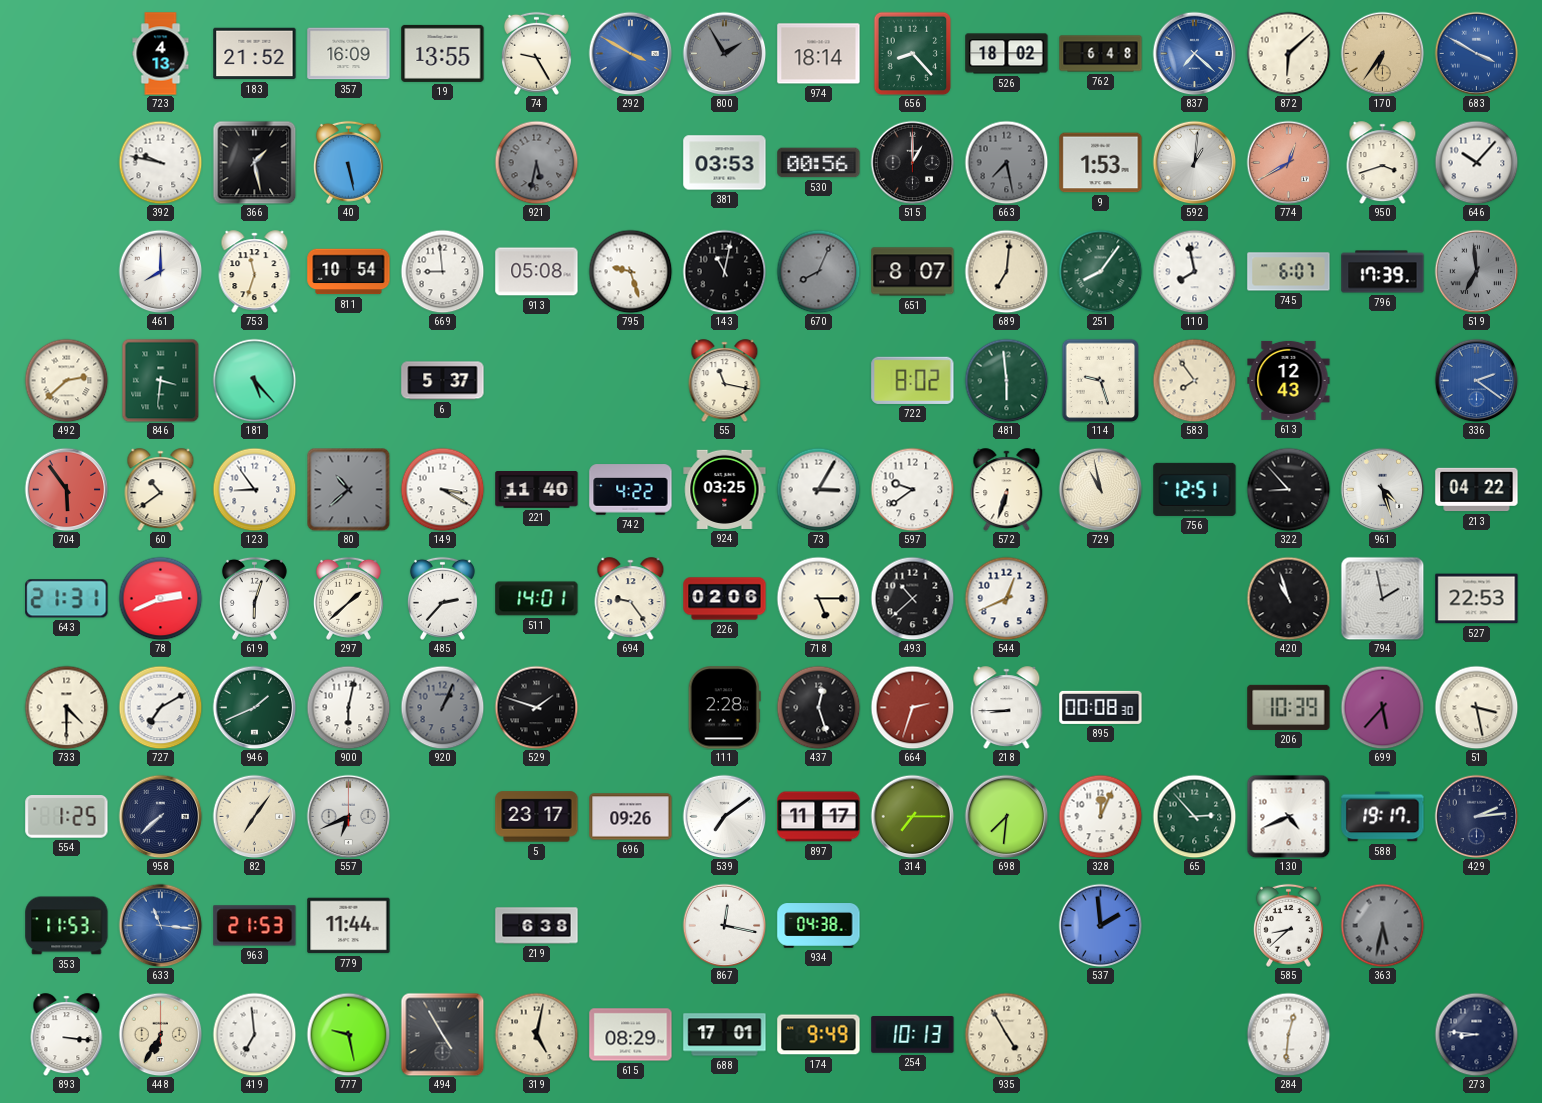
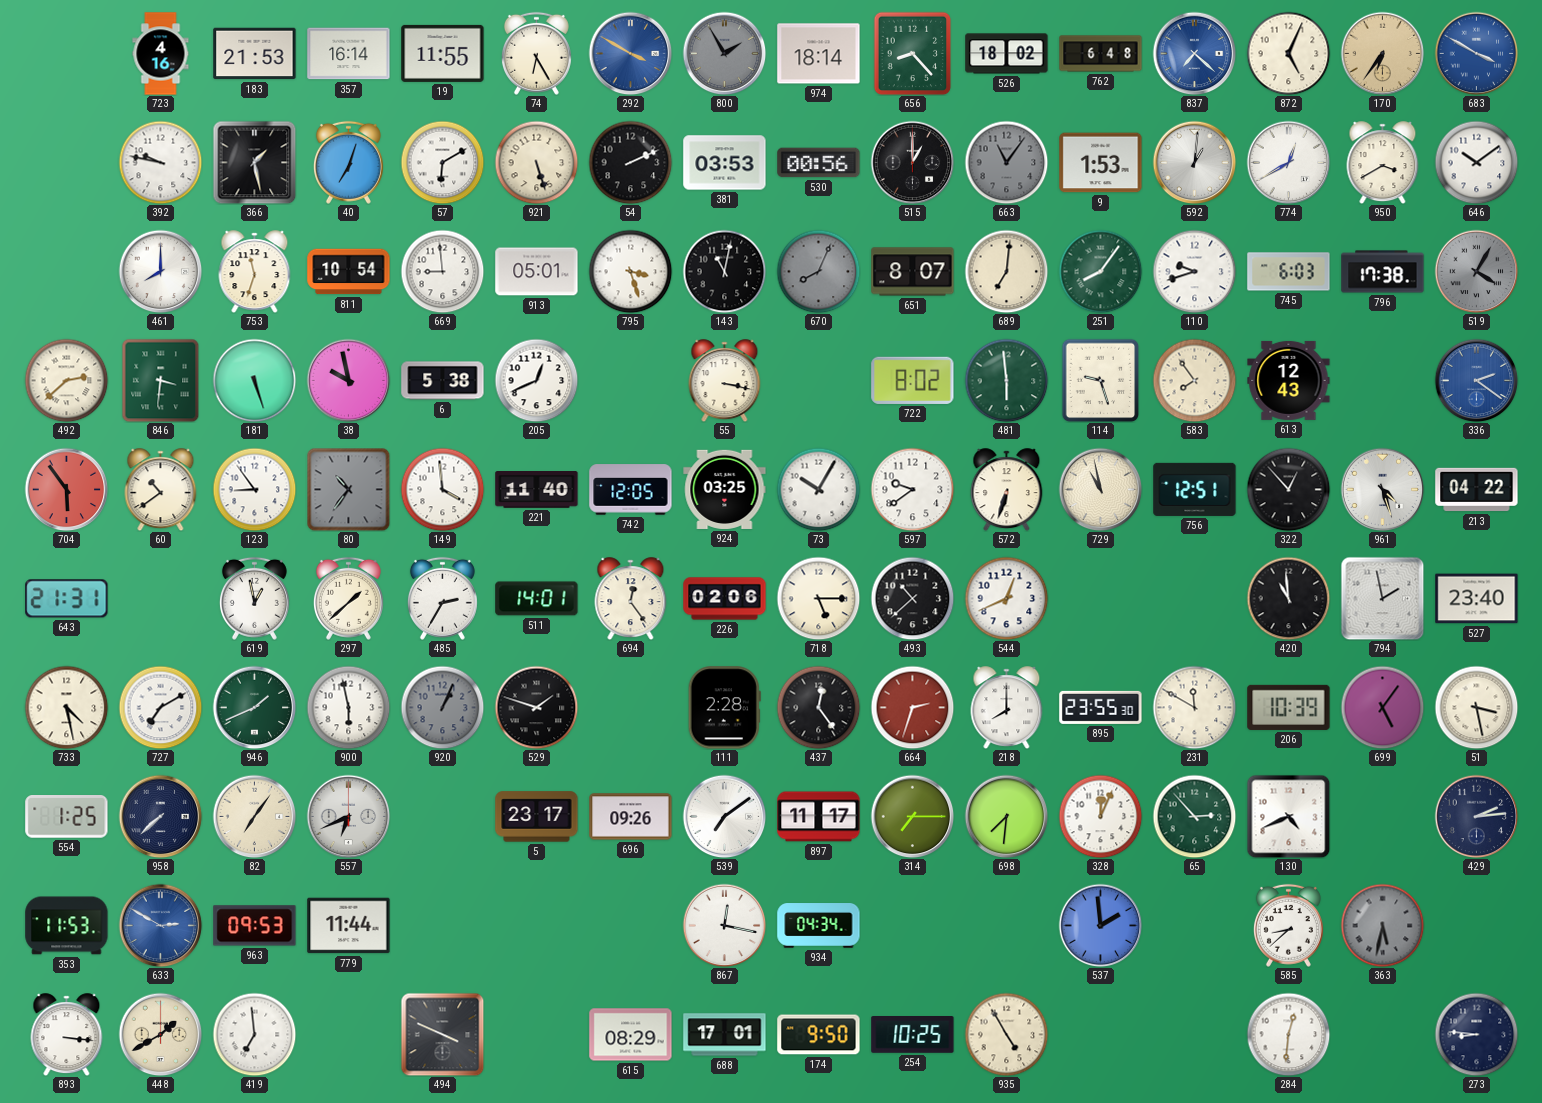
723: 4:13 -> 4:16
183: 21:52 -> 21:53
357: 16:09 -> 16:14
19: 13:55 -> 11:55
74: 9:25 -> 6:25
872: 6:08 -> 5:04
40: 5:28 -> 7:03
57: none -> 6:10
921: 5:32 -> 5:27
921 dial: grey -> cream
54: none -> 2:11
663: 7:28 -> 11:06
774 dial: salmon -> white
950: 3:42 -> 3:40
646: 10:07 -> 10:09
913: 05:08 -> 05:01
795: 9:27 -> 3:27
110: 7:58 -> 9:42
745: 6:07 -> 6:03
796: 17:39 -> 17:38
519: 6:59 -> 4:05
181: 5:23 -> 5:27
38: none -> 9:58
6: 5:37 -> 5:38
205: none -> 12:41
55: 11:17 -> 3:17
80: 10:38 -> 10:36
149: 3:20 -> 3:59
742: 4:22 -> 12:05
73: 3:05 -> 10:05
322: 8:53 -> 12:53
78: 2:41 -> none
619: 6:03 -> 12:58
485: 2:37 -> 2:35
694: 9:24 -> 12:24
420: 10:57 -> 10:59
527: 22:53 -> 23:40
733: 4:30 -> 4:28
900: 6:02 -> 5:58
437: 12:27 -> 12:24
218: 8:45 -> 8:00
895: 00:08 -> 23:55
231: none -> 11:50
699: 5:37 -> 5:06
588: 19:17 -> none
633: 11:16 -> 2:50
963: 21:53 -> 09:53
219: 6:38 -> none
934: 04:38 -> 04:34
448: 6:35 -> 1:40
777: 9:28 -> none
494: 4:55 -> 3:49
319: 5:02 -> none
174: 9:49 -> 9:50
254: 10:13 -> 10:25
